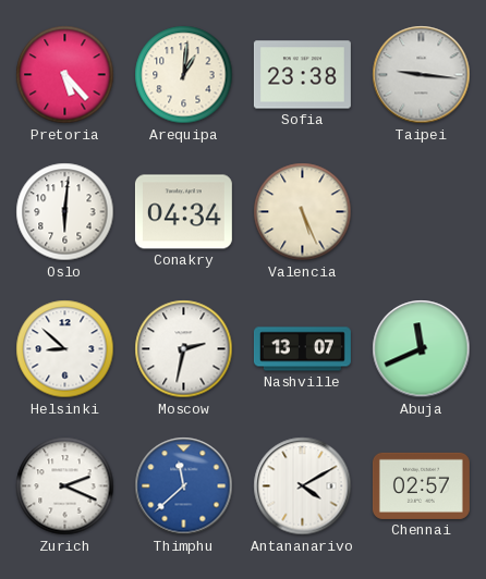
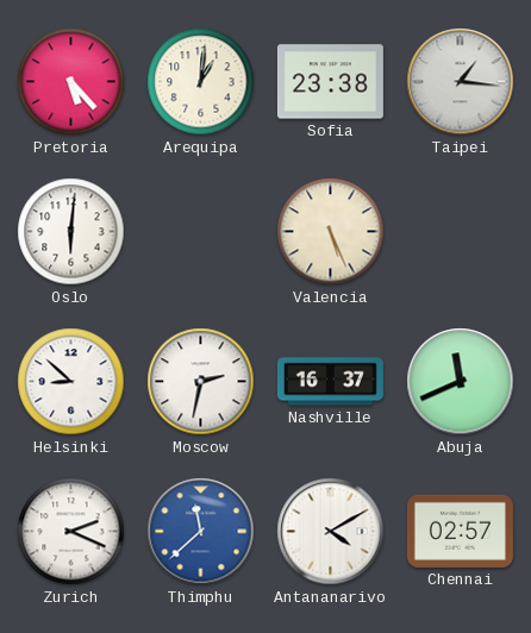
Taipei: 9:16 -> 1:16
Conakry: 04:34 -> none
Nashville: 13:07 -> 16:37
